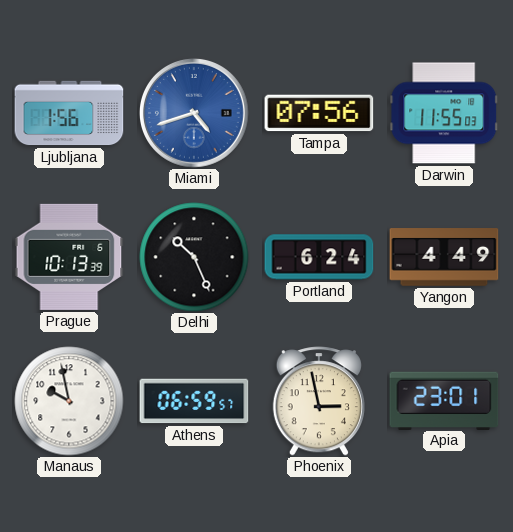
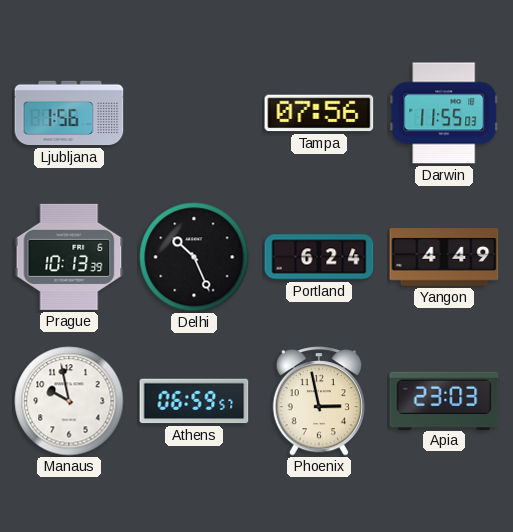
Miami: 4:42 -> none
Apia: 23:01 -> 23:03
